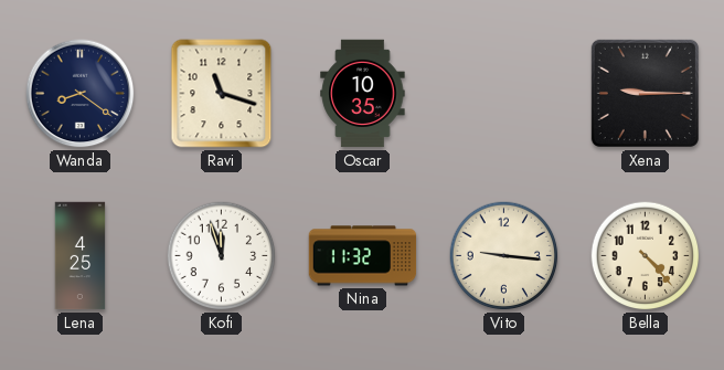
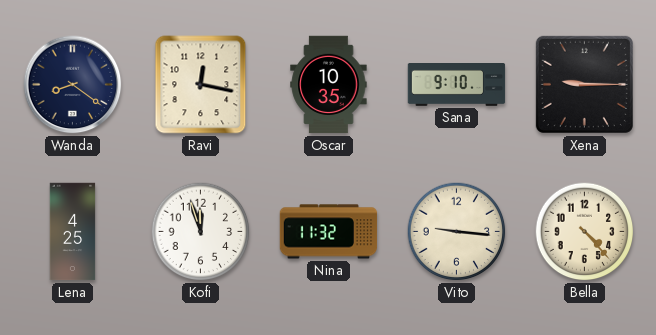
Ravi: 11:18 -> 12:17
Sana: none -> 9:10
